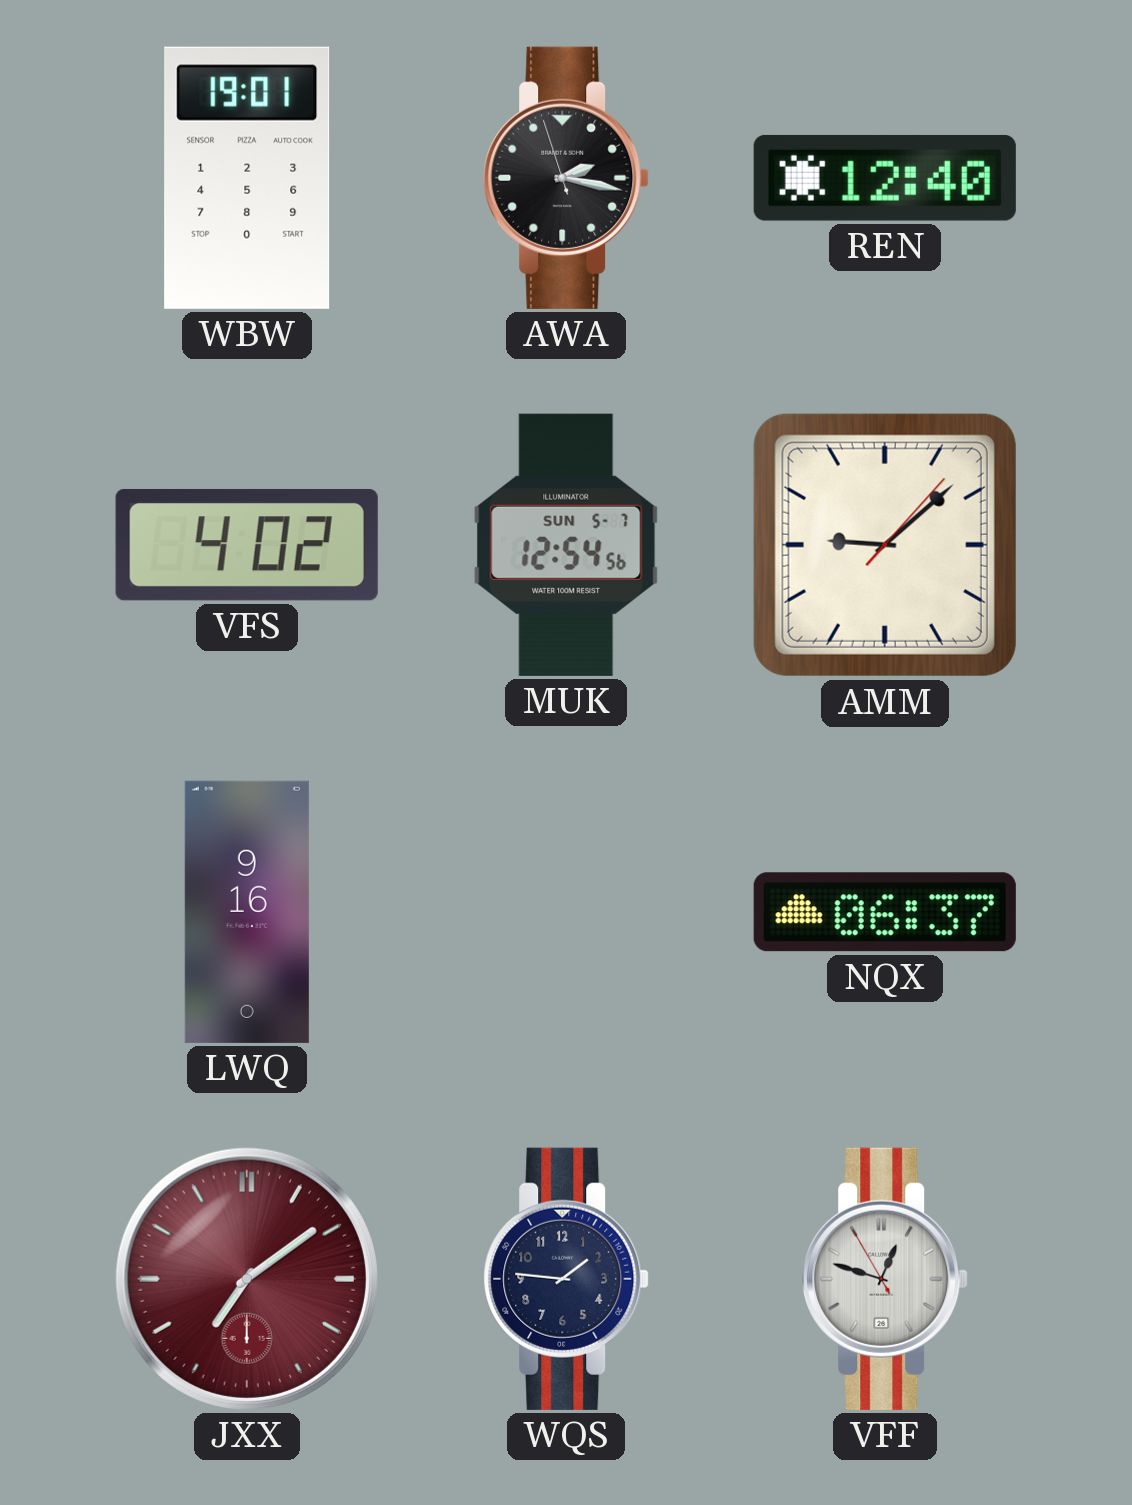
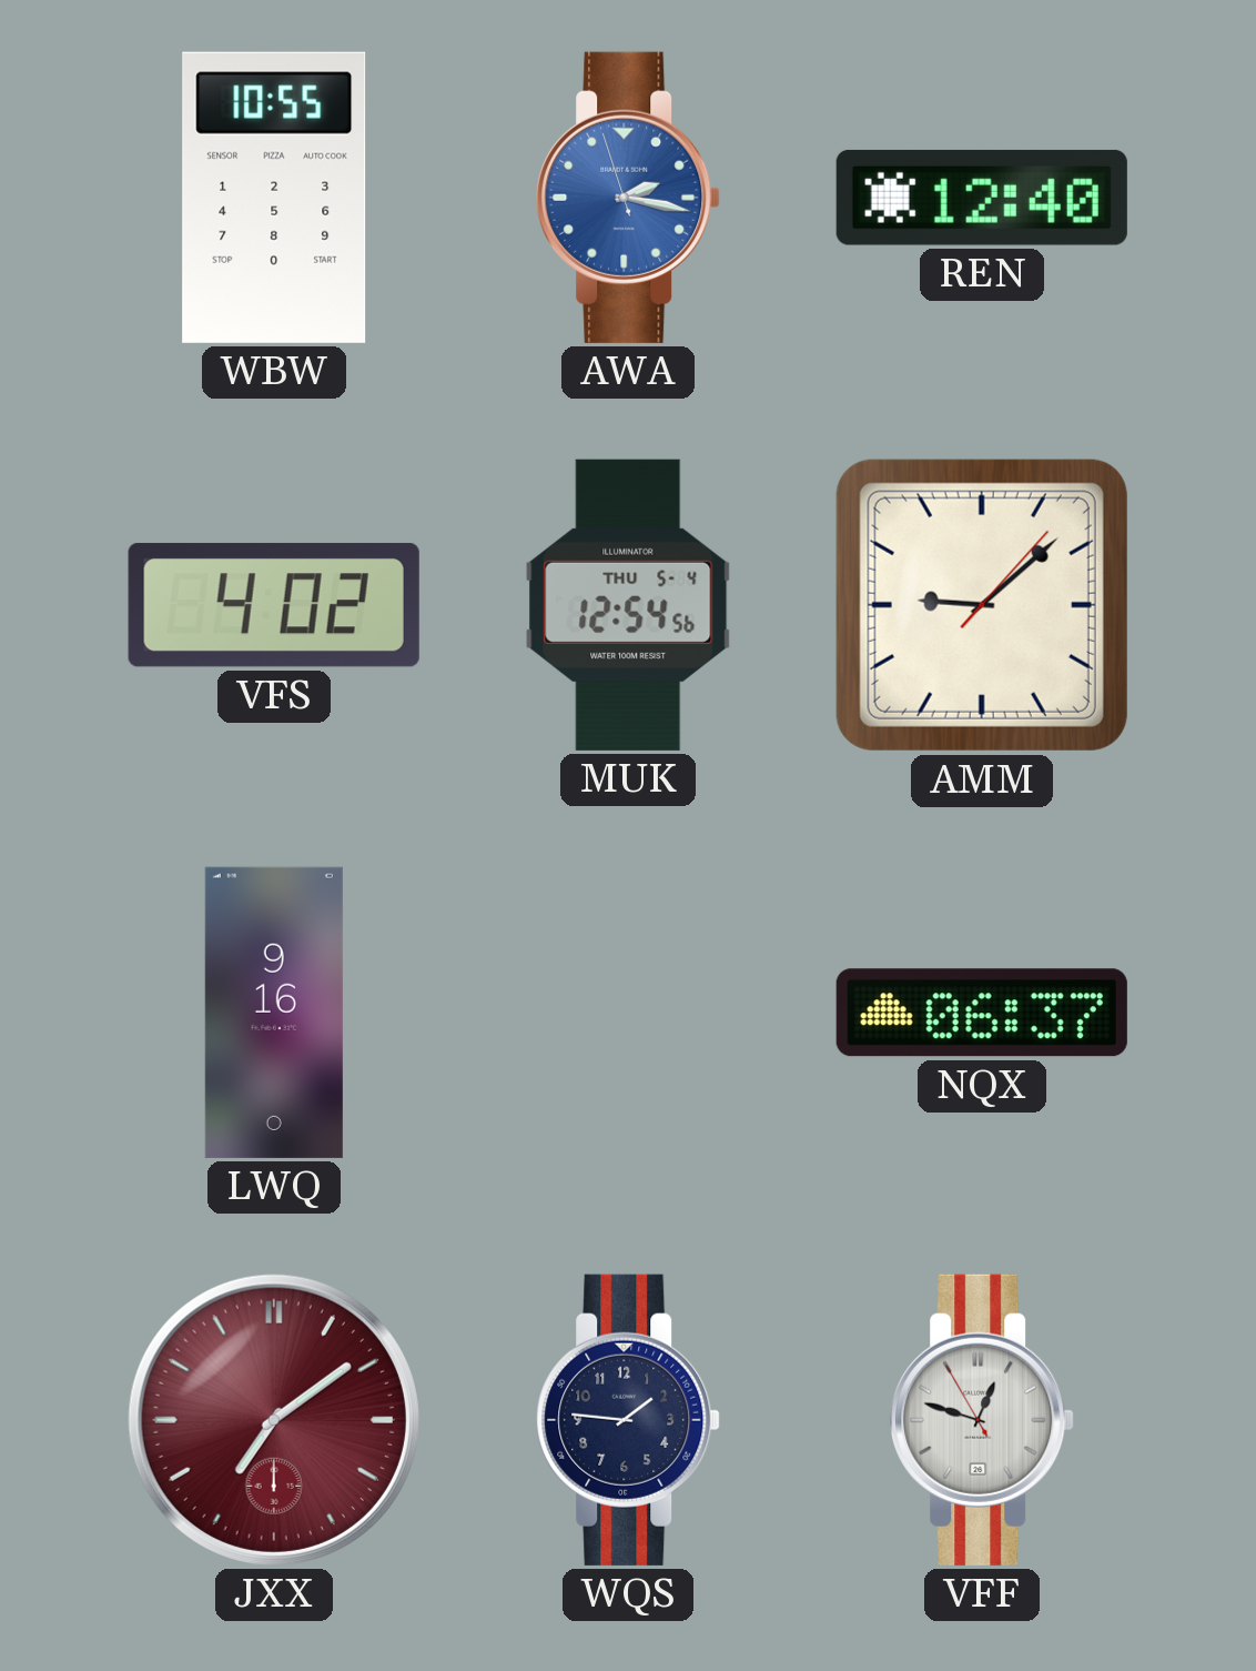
WBW: 19:01 -> 10:55
AWA dial: black -> blue
MUK date: SUN 5-7 -> THU 5-4
